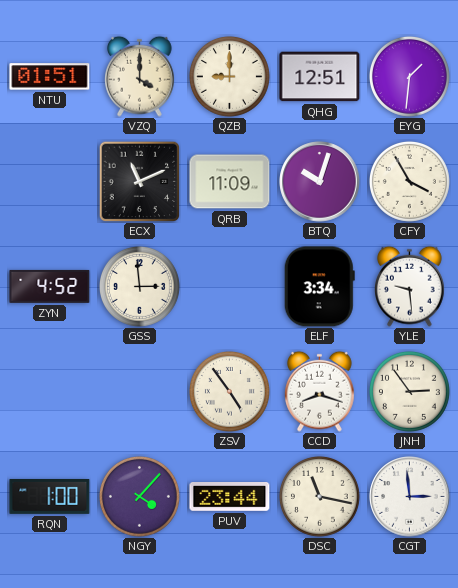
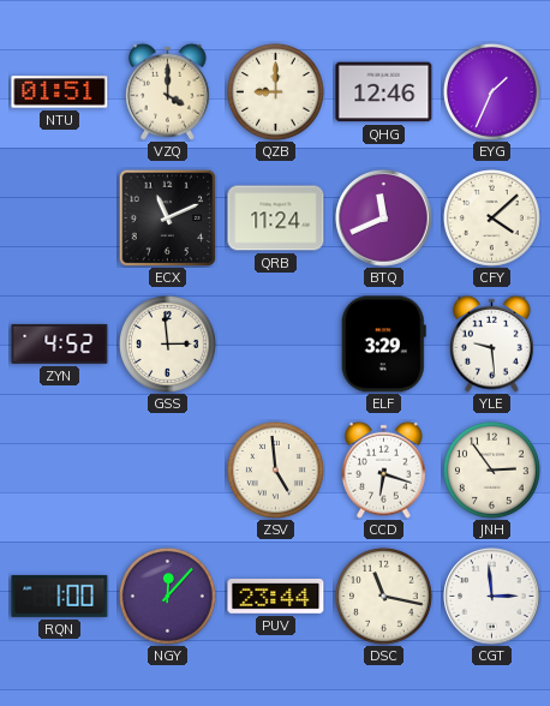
QHG: 12:51 -> 12:46
EYG: 1:31 -> 1:34
QRB: 11:09 -> 11:24
BTQ: 10:03 -> 11:41
CFY: 3:55 -> 4:08
ELF: 3:34 -> 3:29
ZSV: 4:54 -> 4:59
CCD: 8:18 -> 6:18
NGY: 4:07 -> 12:07
